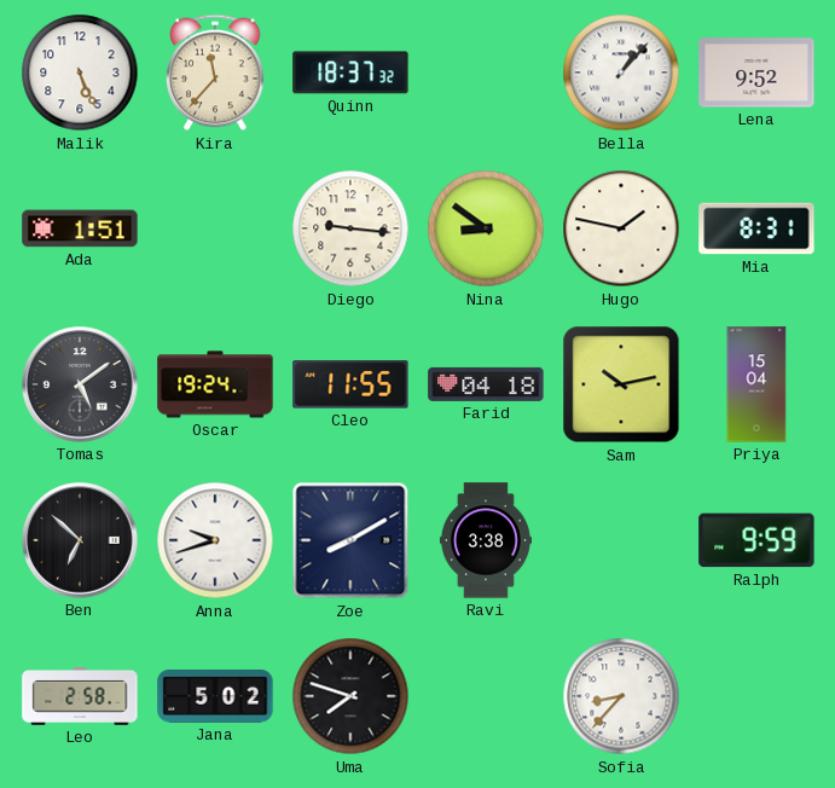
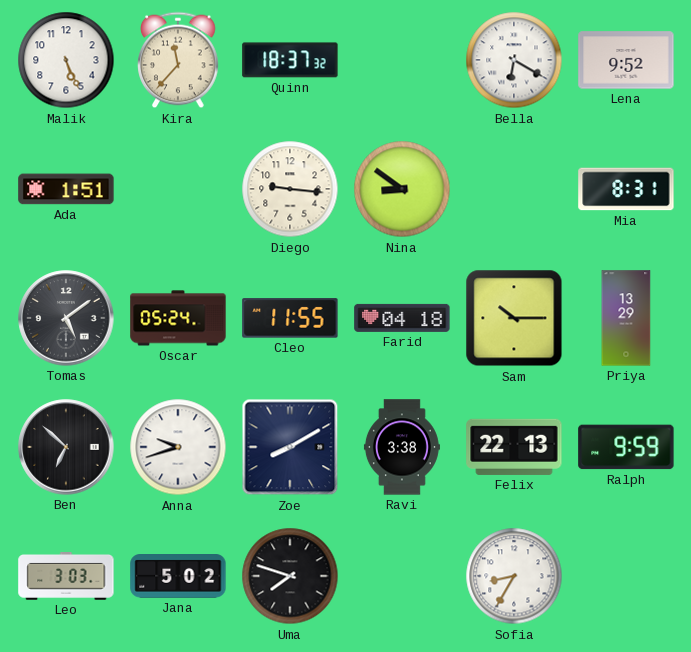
Bella: 1:07 -> 6:20
Hugo: 1:47 -> none
Oscar: 19:24 -> 05:24
Sam: 10:13 -> 10:15
Priya: 15:04 -> 13:29
Felix: none -> 22:13
Leo: 2:58 -> 3:03
Sofia: 8:37 -> 8:35
